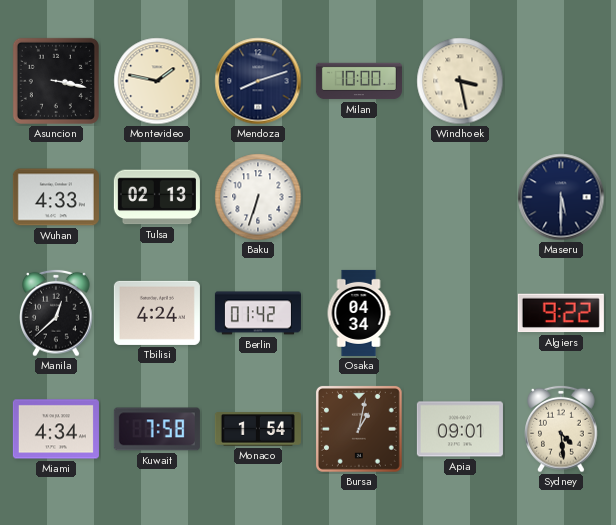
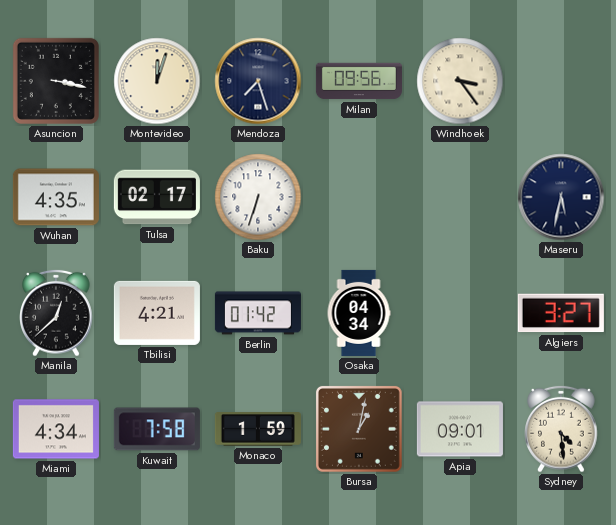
Montevideo: 1:47 -> 12:03
Mendoza: 8:12 -> 7:27
Milan: 10:00 -> 09:56
Windhoek: 3:28 -> 3:24
Wuhan: 4:33 -> 4:35
Tulsa: 02:13 -> 02:17
Maseru: 5:30 -> 5:32
Tbilisi: 4:24 -> 4:21
Algiers: 9:22 -> 3:27
Monaco: 1:54 -> 1:59
